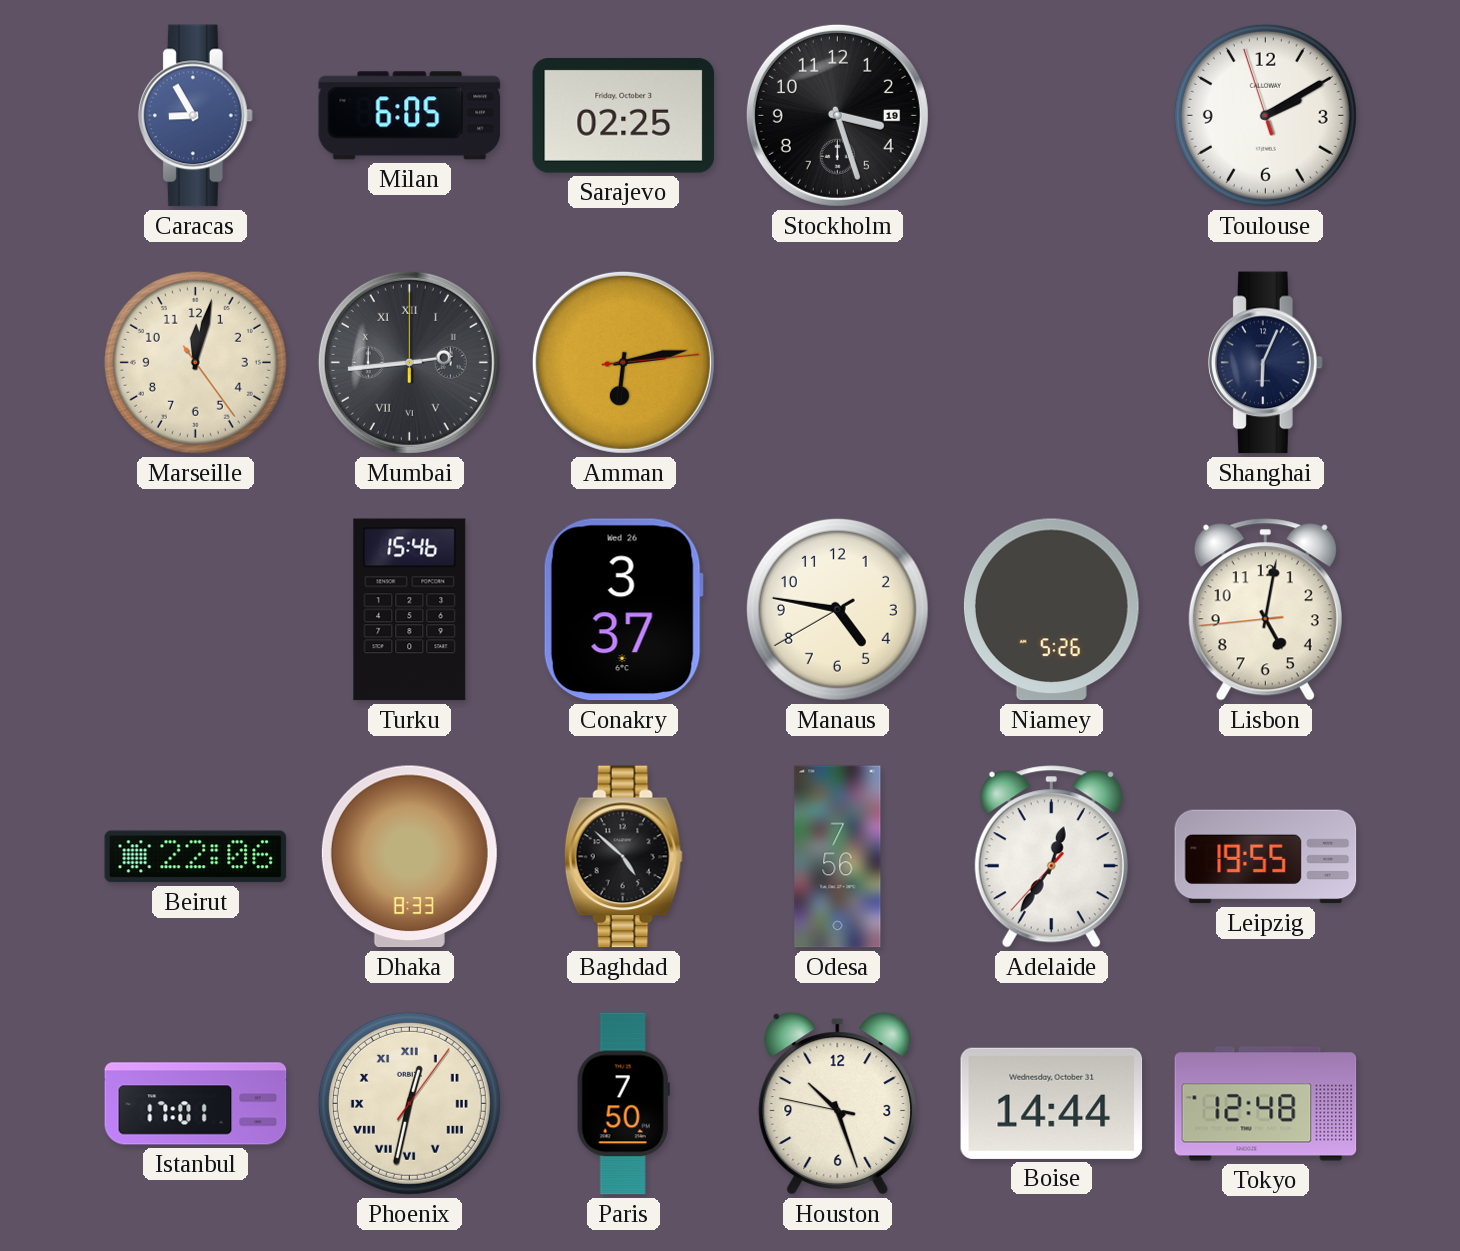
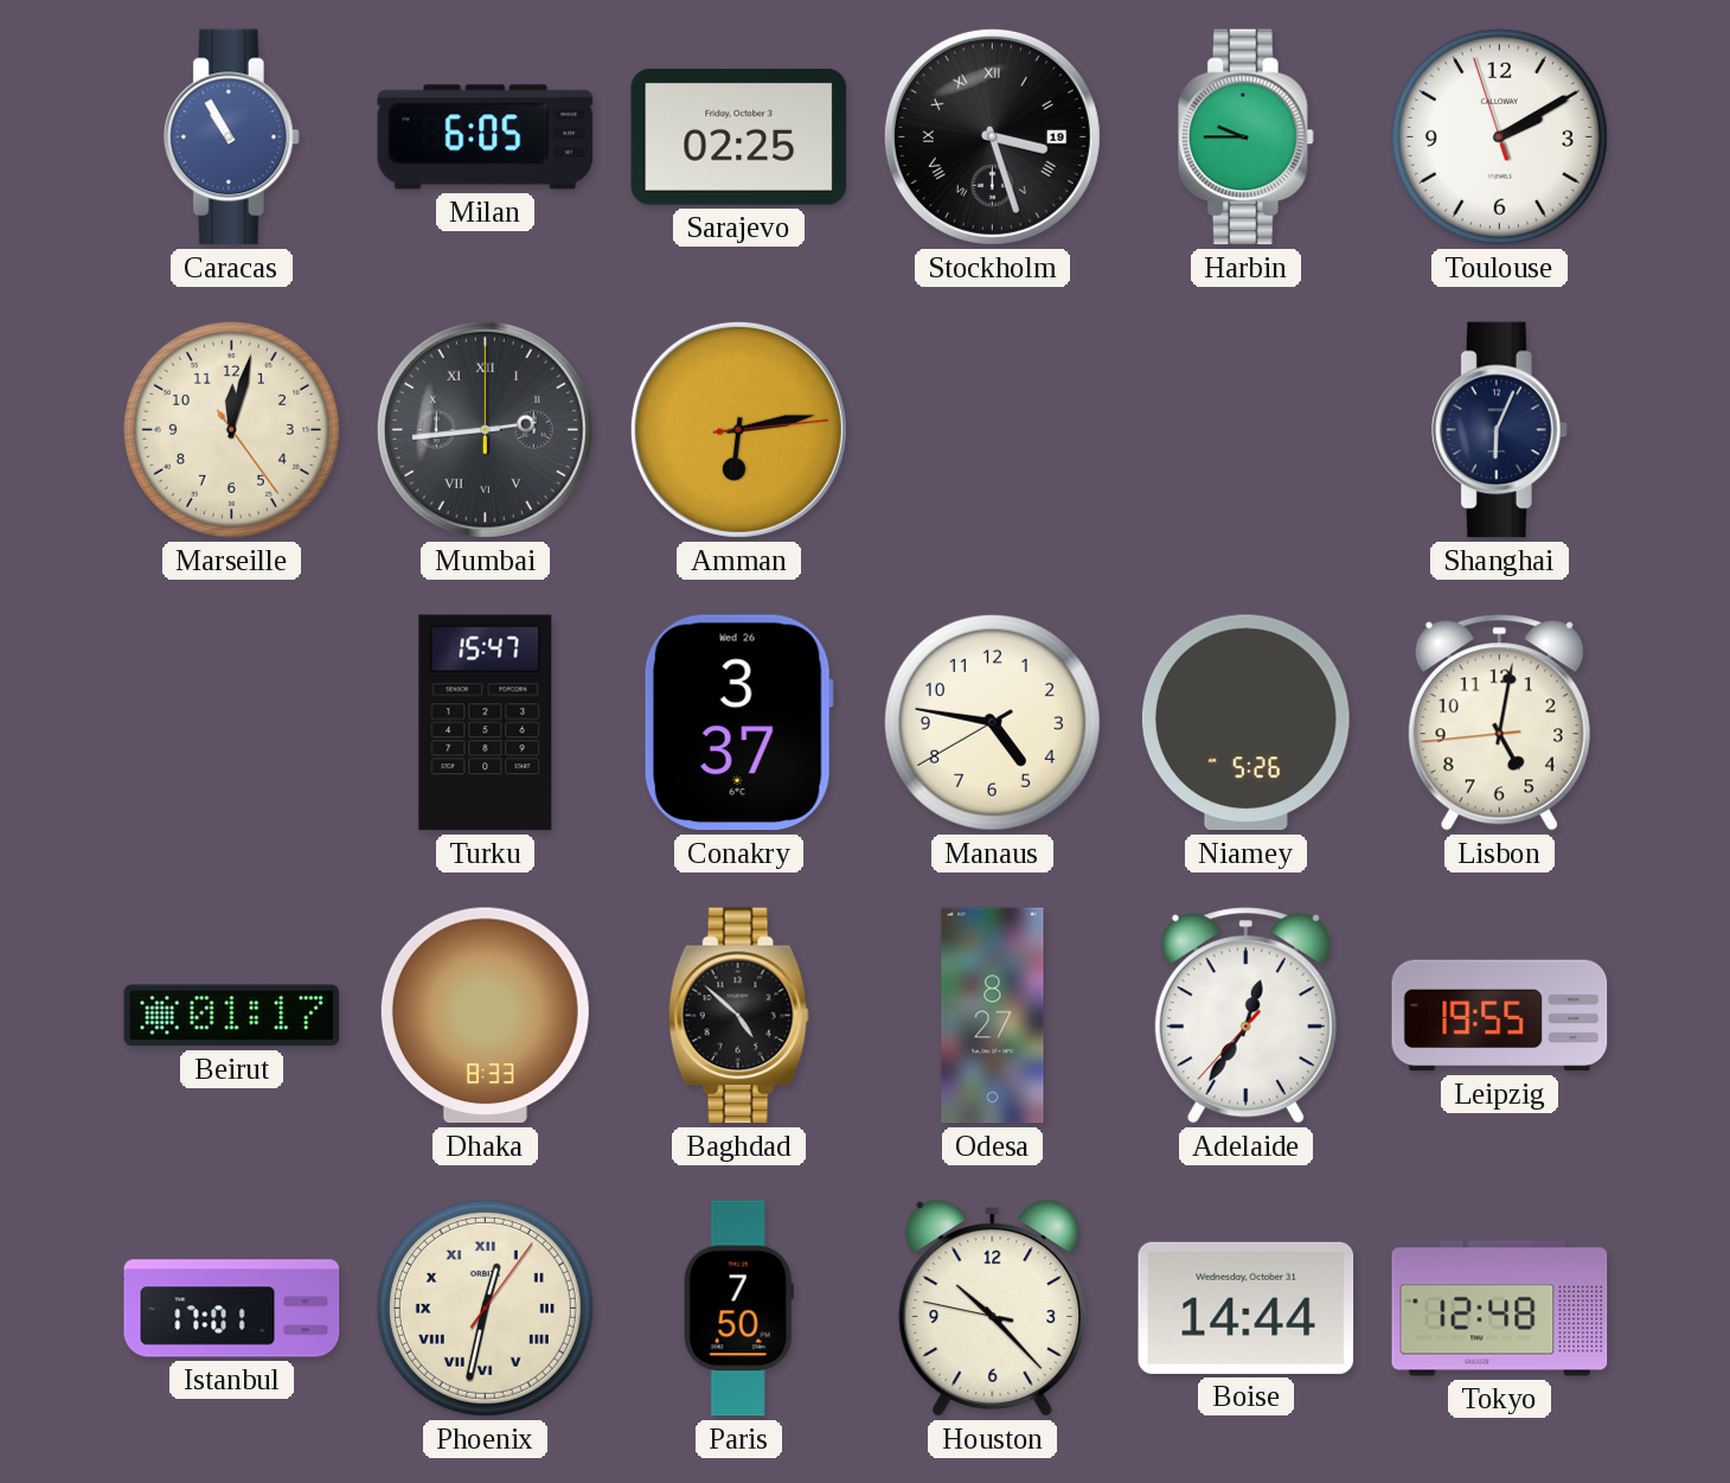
Caracas: 8:55 -> 10:55
Stockholm numerals: Arabic -> Roman
Harbin: none -> 9:45
Turku: 15:46 -> 15:47
Beirut: 22:06 -> 01:17
Odesa: 7:56 -> 8:27
Houston: 10:26 -> 10:22
